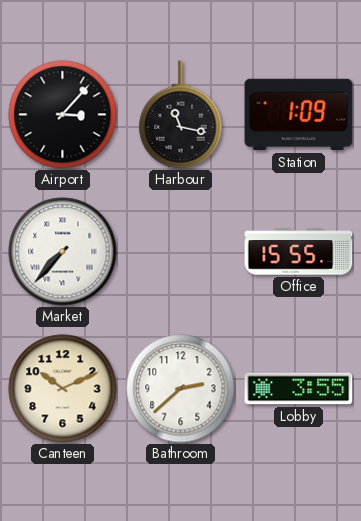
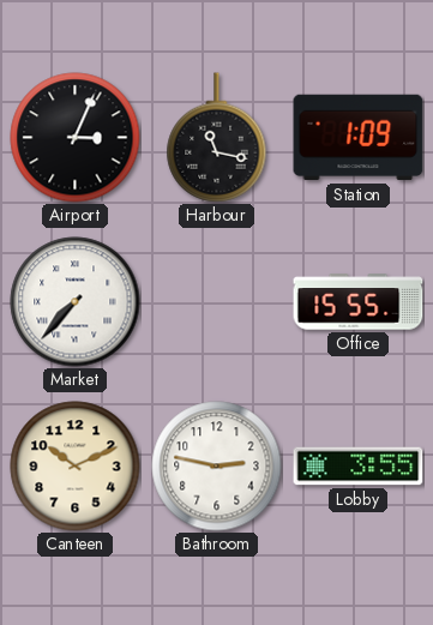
Airport: 3:07 -> 3:04
Bathroom: 2:38 -> 2:47
